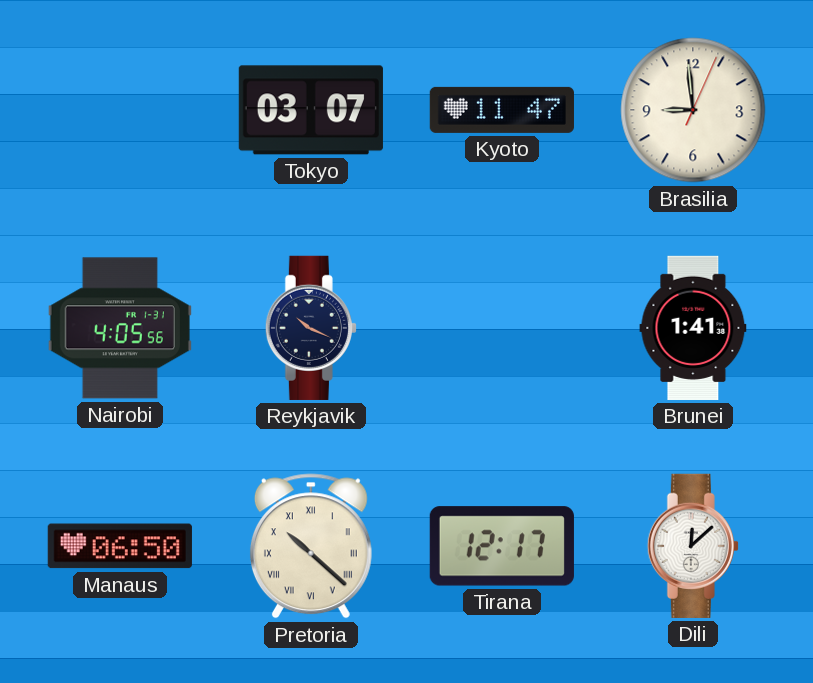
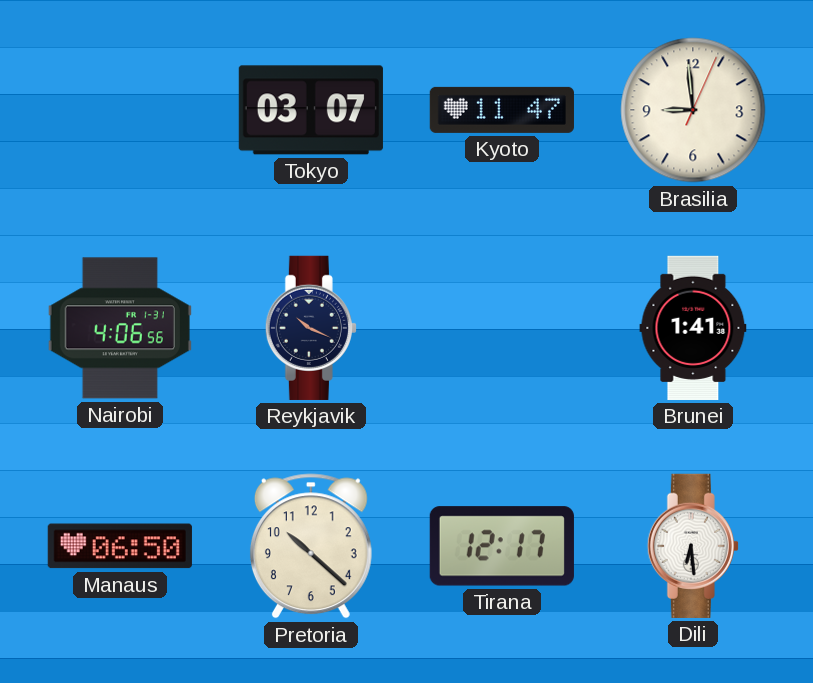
Nairobi: 4:05 -> 4:06
Pretoria numerals: Roman -> Arabic
Dili: 12:08 -> 6:29
